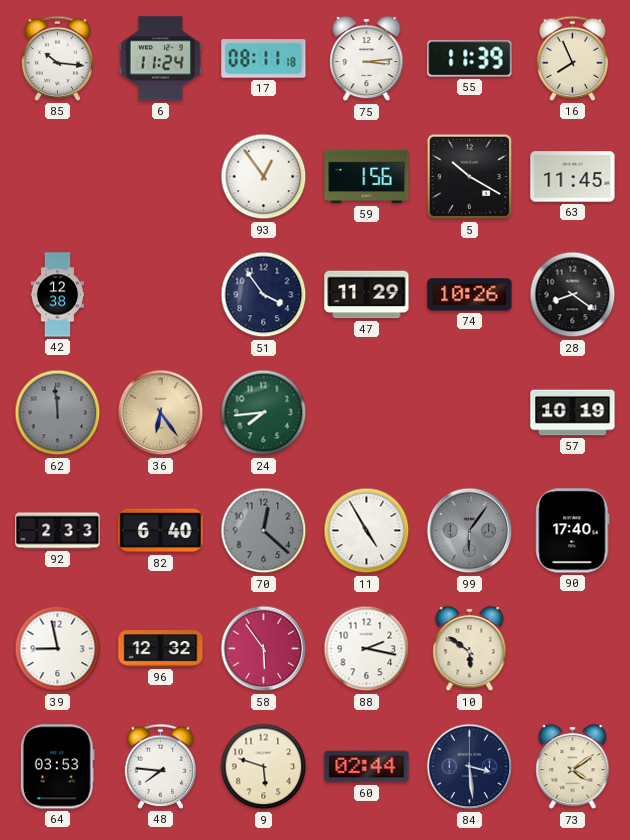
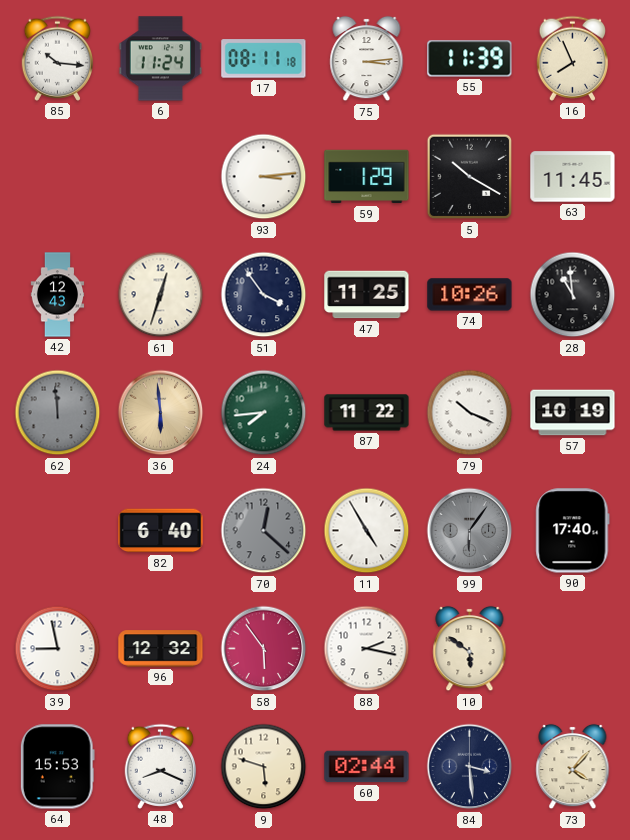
93: 12:54 -> 3:14
59: 1:56 -> 1:29
42: 12:38 -> 12:43
61: none -> 12:33
47: 11:29 -> 11:25
28: 8:21 -> 10:59
36: 6:24 -> 5:59
87: none -> 11:22
79: none -> 10:19
92: 2:33 -> none
64: 03:53 -> 15:53
48: 7:46 -> 8:19
73: 4:09 -> 4:07
